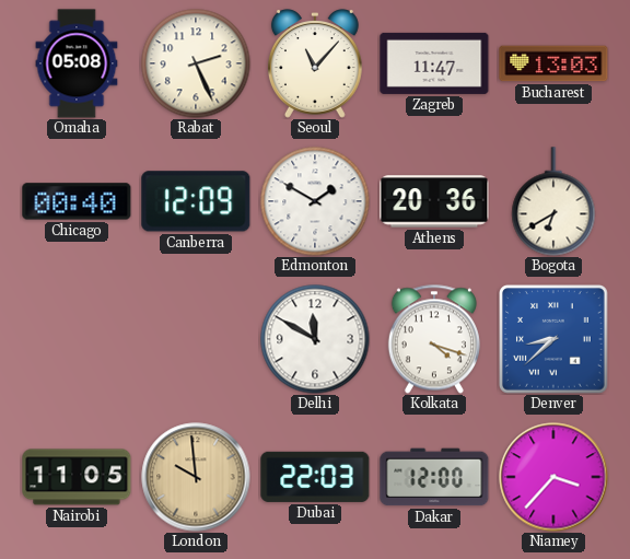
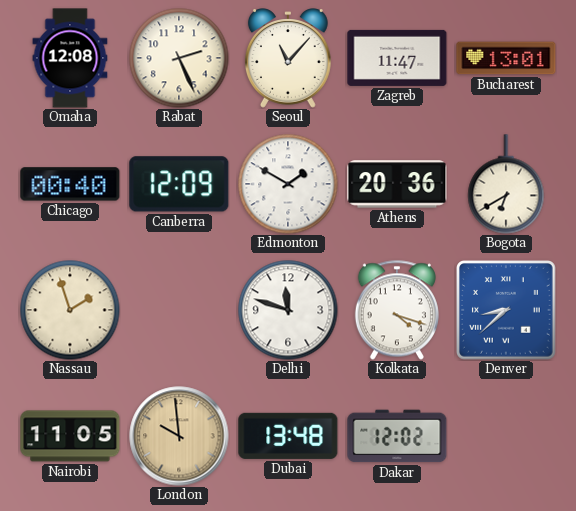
Omaha: 05:08 -> 12:08
Bucharest: 13:03 -> 13:01
Nassau: none -> 1:57
Delhi: 11:50 -> 11:48
Dubai: 22:03 -> 13:48
Dakar: 12:00 -> 12:02
Niamey: 3:37 -> none
